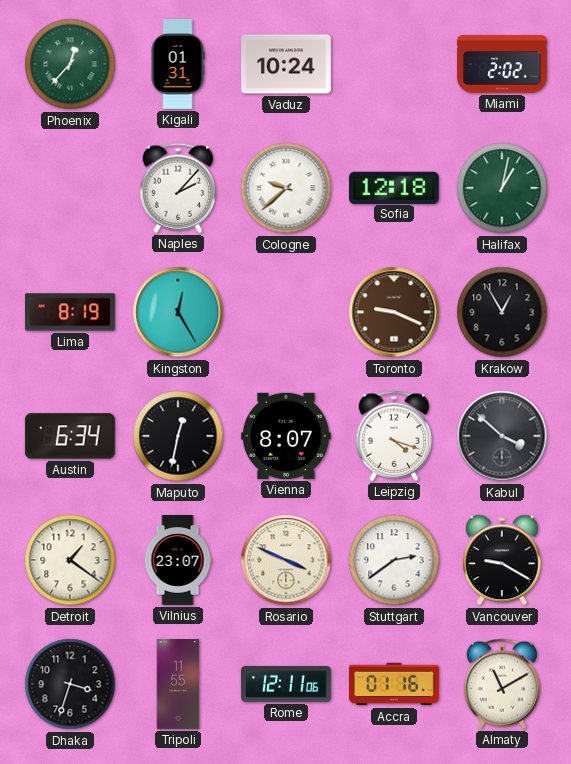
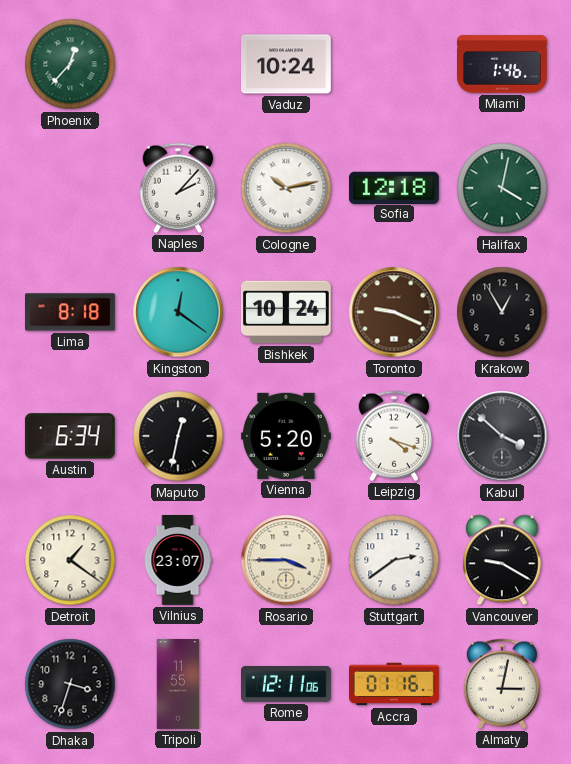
Kigali: 01:31 -> none
Miami: 2:02 -> 1:46
Cologne: 9:38 -> 10:13
Halifax: 1:02 -> 4:02
Lima: 8:19 -> 8:18
Kingston: 12:25 -> 12:21
Bishkek: none -> 10:24
Vienna: 8:07 -> 5:20
Rosario: 3:49 -> 3:45
Almaty: 11:10 -> 3:02
